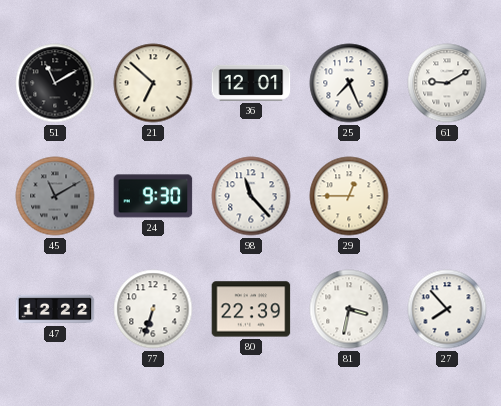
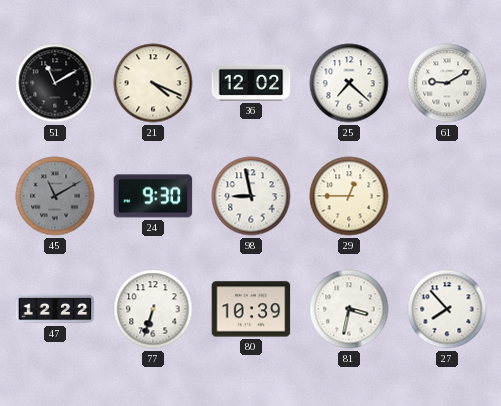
21: 6:52 -> 4:19
36: 12:01 -> 12:02
25: 7:26 -> 7:22
98: 11:23 -> 8:58
80: 22:39 -> 10:39
